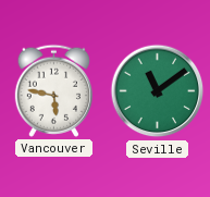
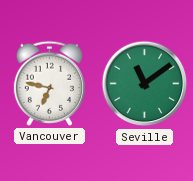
Vancouver: 5:47 -> 6:47
